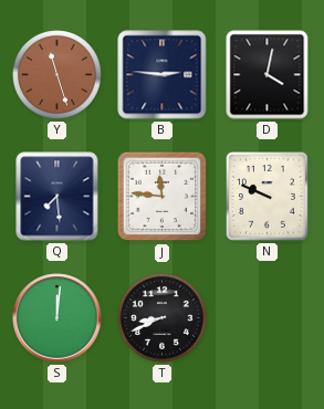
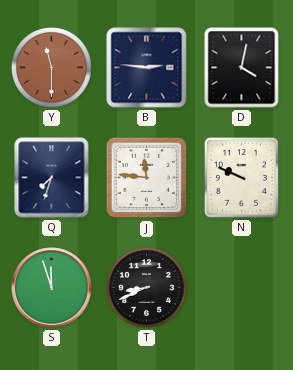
Y: 11:27 -> 11:30
Q: 7:29 -> 7:33
S: 12:01 -> 11:57
